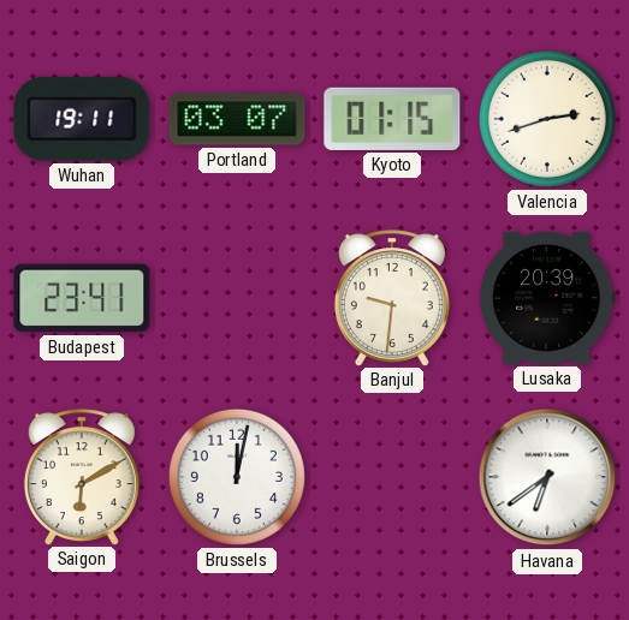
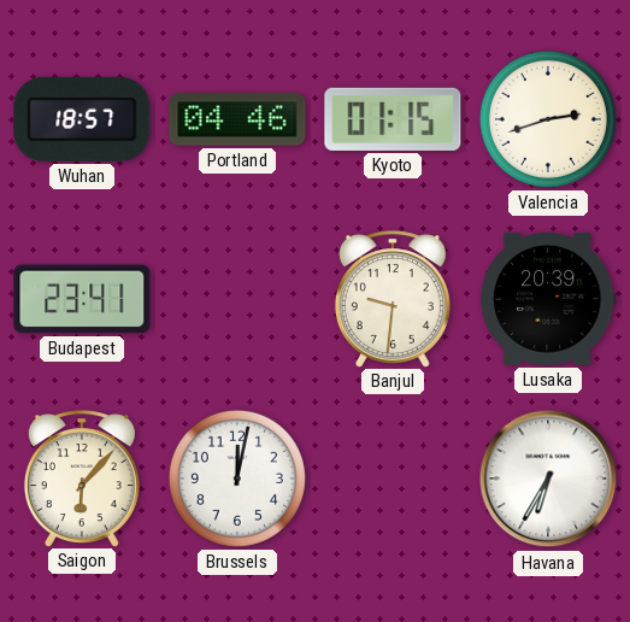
Wuhan: 19:11 -> 18:57
Portland: 03:07 -> 04:46
Saigon: 6:10 -> 6:07
Havana: 6:39 -> 6:35
